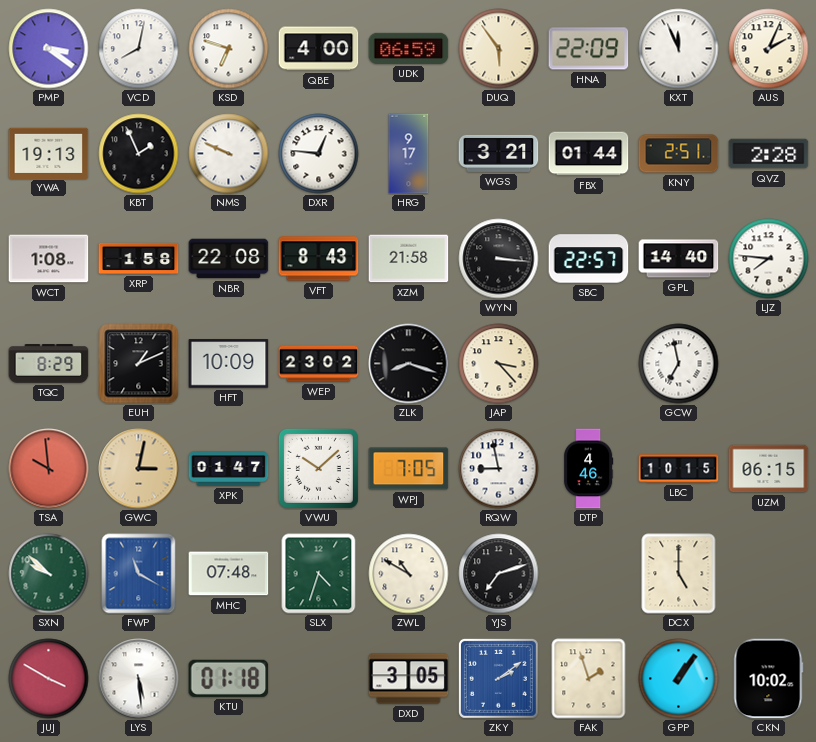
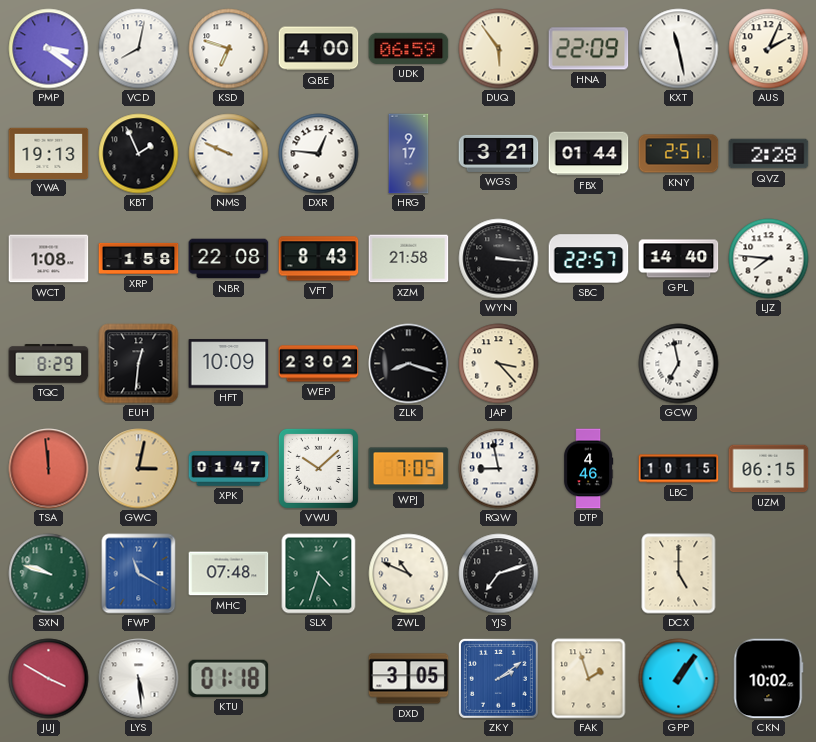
KXT: 11:56 -> 11:28
EUH: 1:11 -> 12:31
TSA: 9:59 -> 11:59
SXN: 9:52 -> 9:48
ZWL: 10:50 -> 10:49
